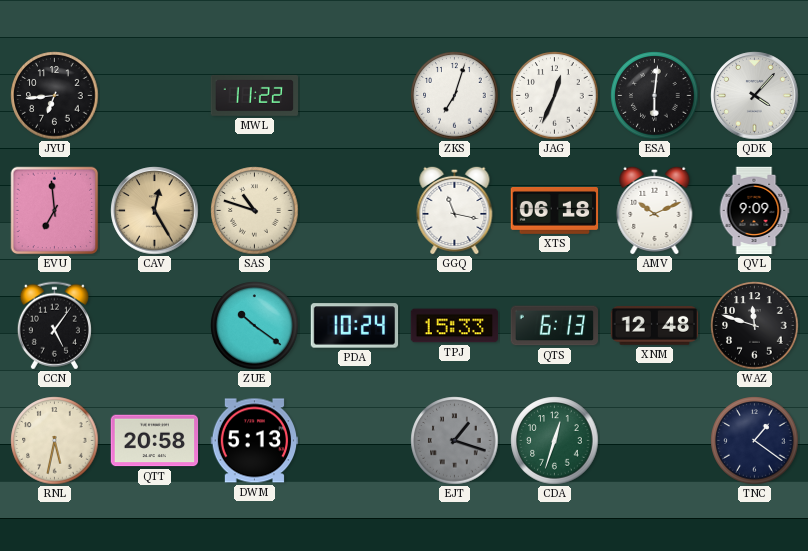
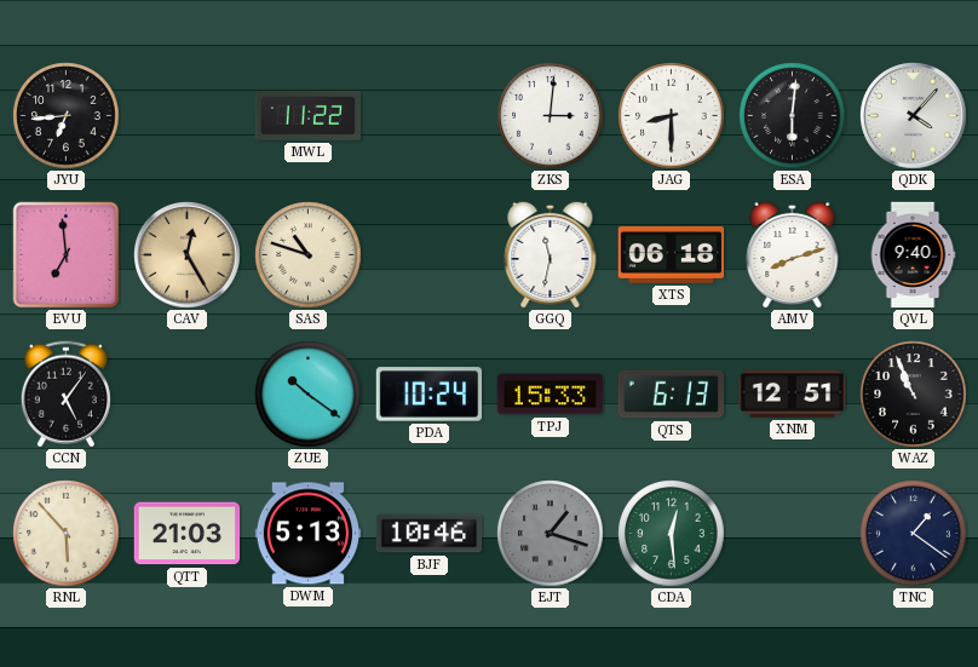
ZKS: 7:03 -> 3:01
JAG: 12:34 -> 8:30
GGQ: 11:17 -> 11:32
AMV: 10:11 -> 8:12
QVL: 9:09 -> 9:40
XNM: 12:48 -> 12:51
WAZ: 11:48 -> 10:56
RNL: 5:32 -> 5:53
QTT: 20:58 -> 21:03
BJF: none -> 10:46
CDA: 12:33 -> 12:29
